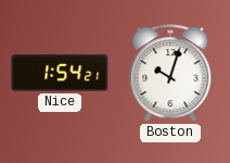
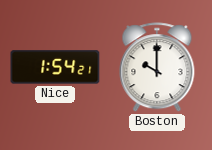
Boston: 10:03 -> 10:00
